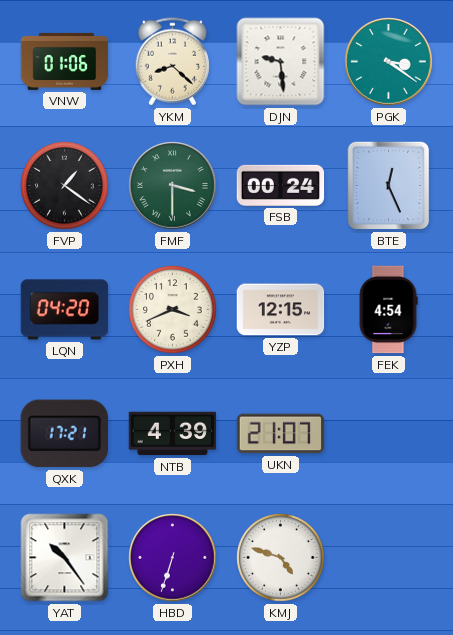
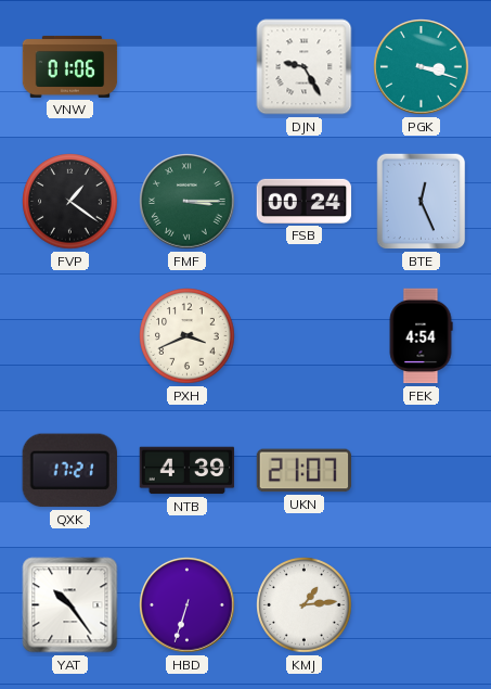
YKM: 8:22 -> none
DJN: 9:29 -> 9:25
PGK: 3:21 -> 3:18
FMF: 3:30 -> 3:15
LQN: 04:20 -> none
YZP: 12:15 -> none
KMJ: 4:48 -> 1:14
